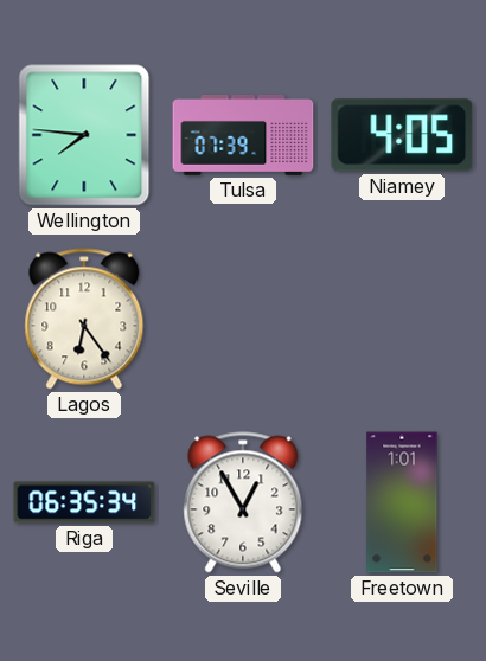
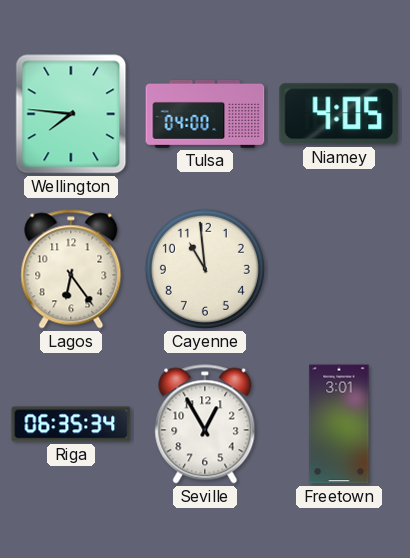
Tulsa: 07:39 -> 04:00
Cayenne: none -> 10:59
Freetown: 1:01 -> 3:01
